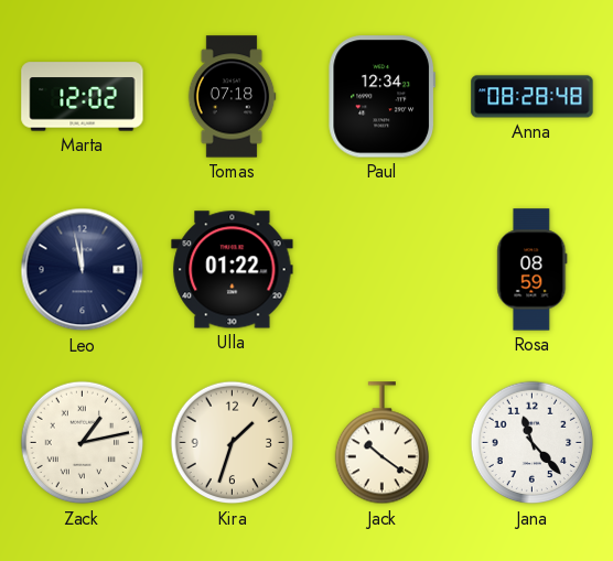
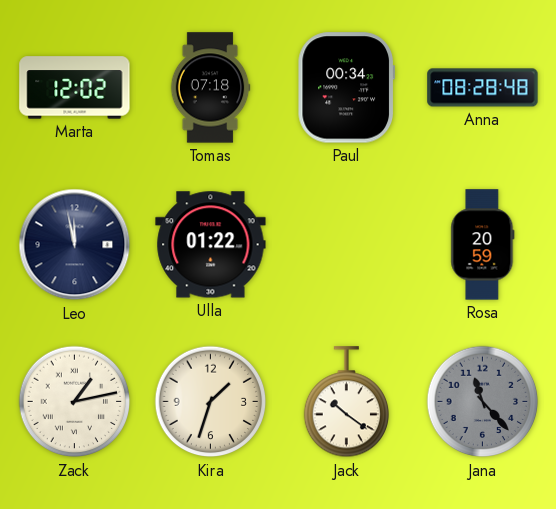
Paul: 12:34 -> 00:34
Rosa: 08:59 -> 20:59
Jana dial: white -> grey
